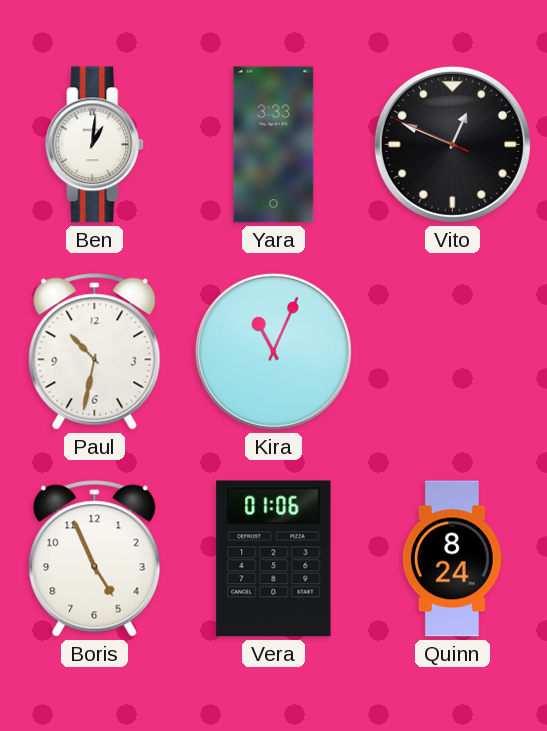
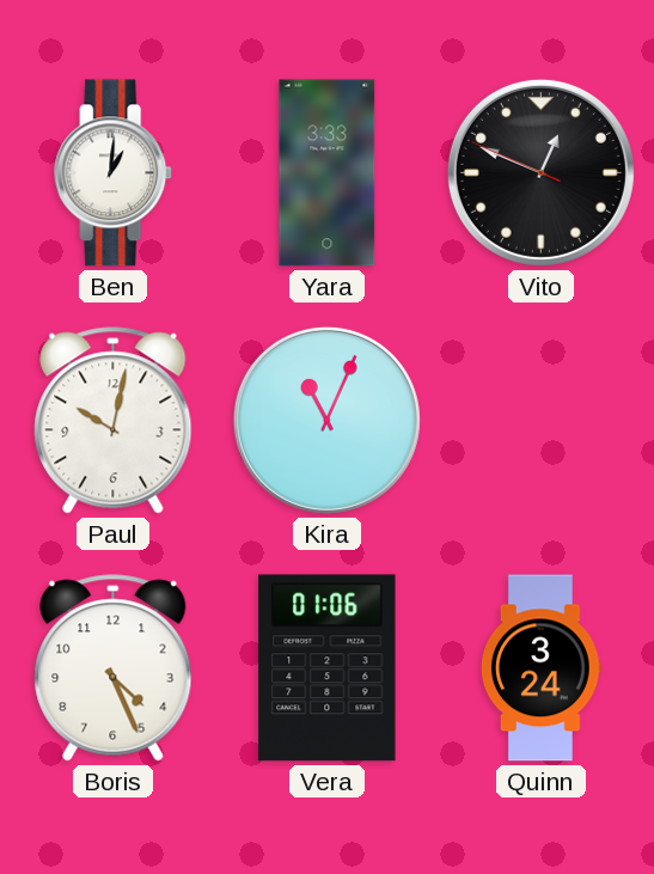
Paul: 10:32 -> 10:02
Boris: 4:56 -> 4:26
Quinn: 8:24 -> 3:24
